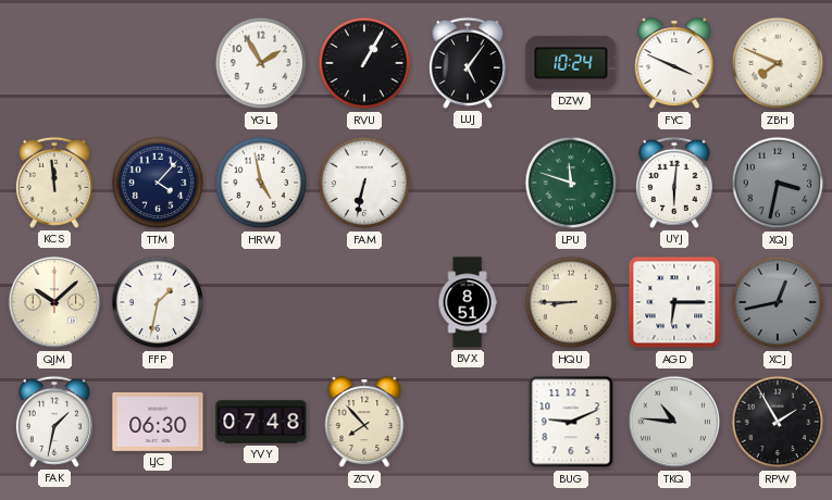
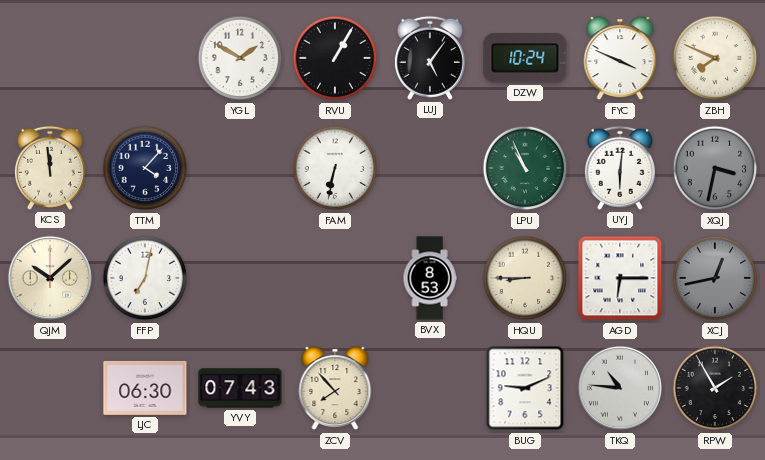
YGL: 1:55 -> 1:50
HRW: 4:58 -> none
LPU: 11:48 -> 10:56
FFP: 1:32 -> 7:02
BVX: 8:51 -> 8:53
FAK: 1:32 -> none
YVY: 07:48 -> 07:43
